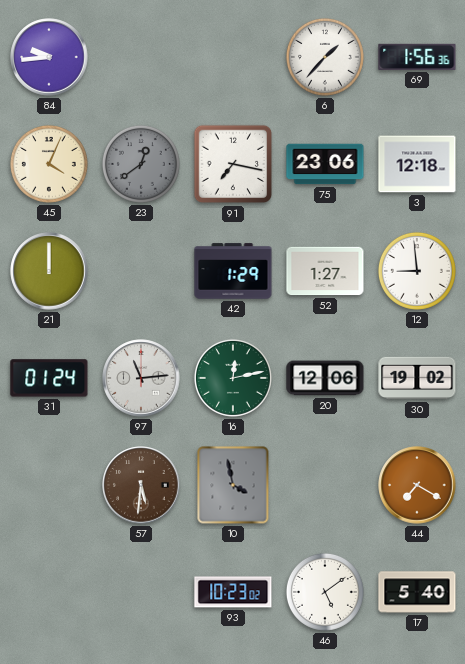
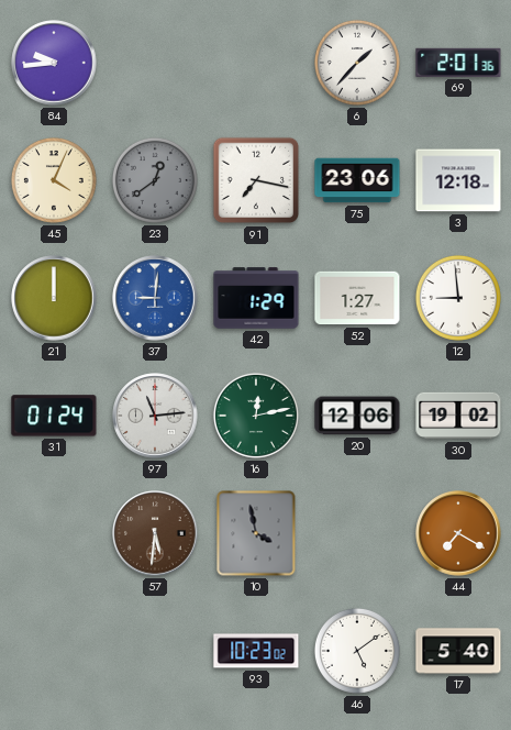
69: 1:56 -> 2:01
37: none -> 9:01
